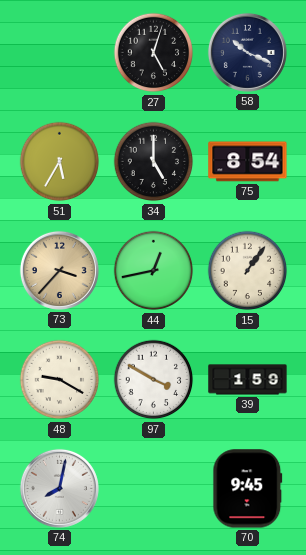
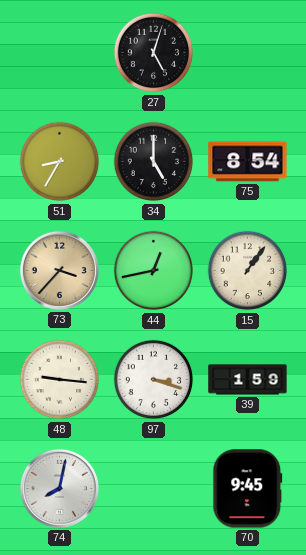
58: 10:19 -> none
51: 5:35 -> 8:35
48: 9:20 -> 9:16
97: 3:50 -> 3:18
